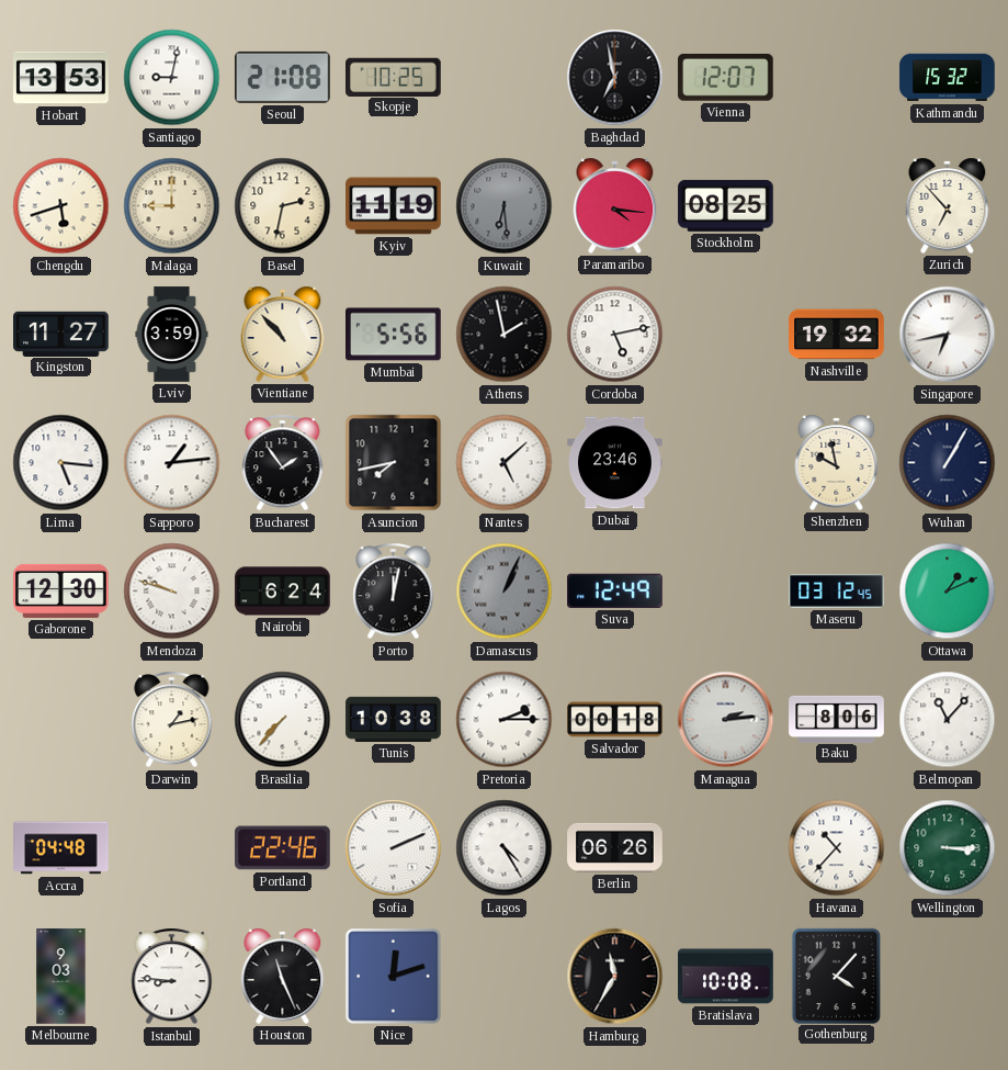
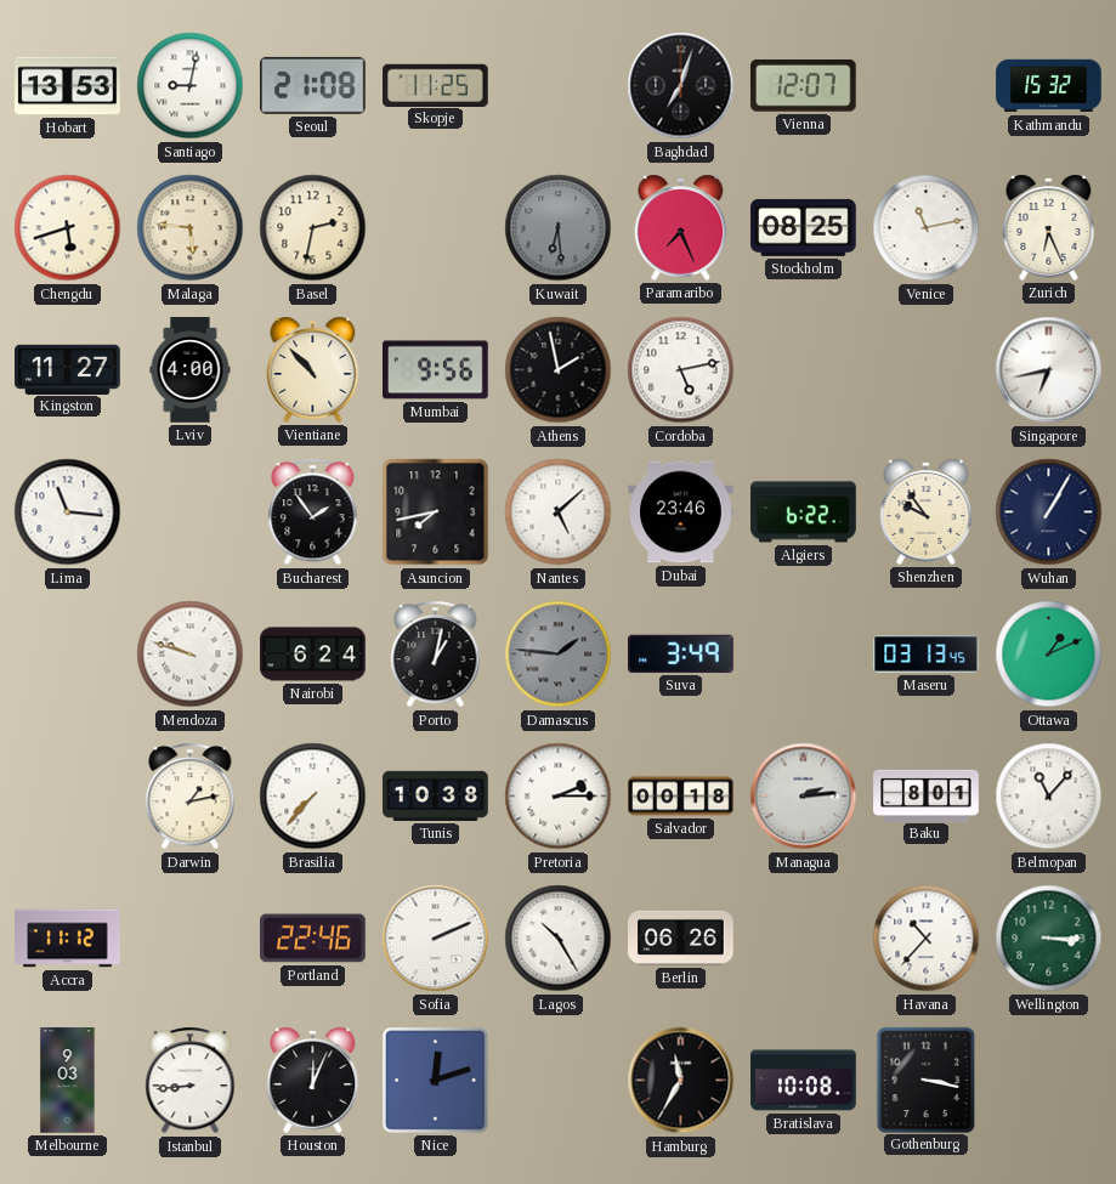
Skopje: 10:25 -> 11:25
Baghdad: 6:58 -> 7:03
Malaga: 9:00 -> 5:46
Kyiv: 11:19 -> none
Paramaribo: 4:16 -> 7:26
Venice: none -> 11:13
Zurich: 6:53 -> 6:26
Lviv: 3:59 -> 4:00
Mumbai: 5:56 -> 9:56
Nashville: 19:32 -> none
Lima: 5:16 -> 11:16
Sapporo: 1:14 -> none
Algiers: none -> 6:22
Shenzhen: 9:58 -> 9:54
Gaborone: 12:30 -> none
Porto: 12:02 -> 1:02
Damascus: 1:04 -> 1:46
Suva: 12:49 -> 3:49
Maseru: 03:12 -> 03:13
Baku: 8:06 -> 8:01
Accra: 04:48 -> 11:12
Lagos: 4:25 -> 10:25
Istanbul: 8:46 -> 8:44
Houston: 11:26 -> 12:04
Gothenburg: 4:07 -> 3:17
